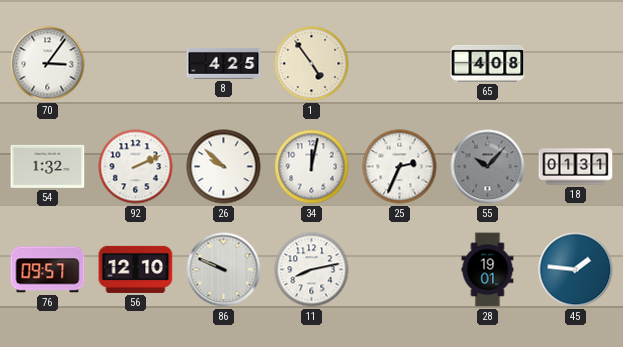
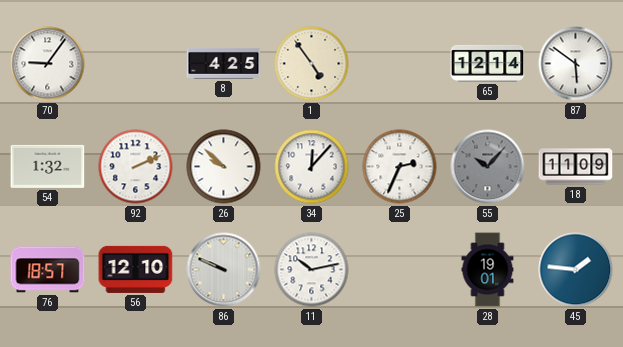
70: 3:06 -> 9:06
65: 4:08 -> 12:14
87: none -> 5:51
34: 12:02 -> 12:07
18: 01:31 -> 11:09
76: 09:57 -> 18:57
11: 8:13 -> 10:13
